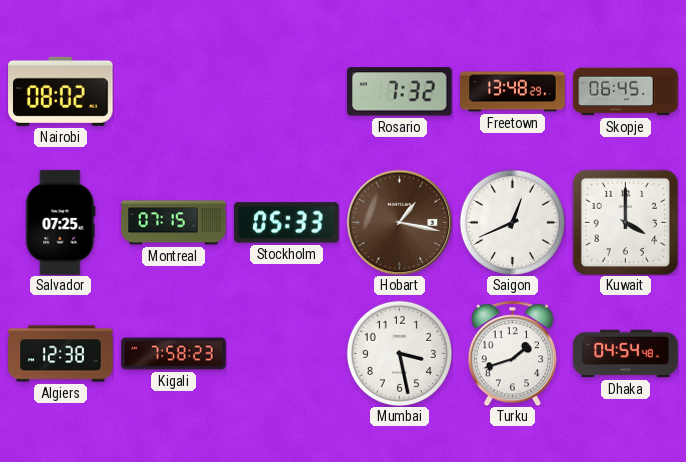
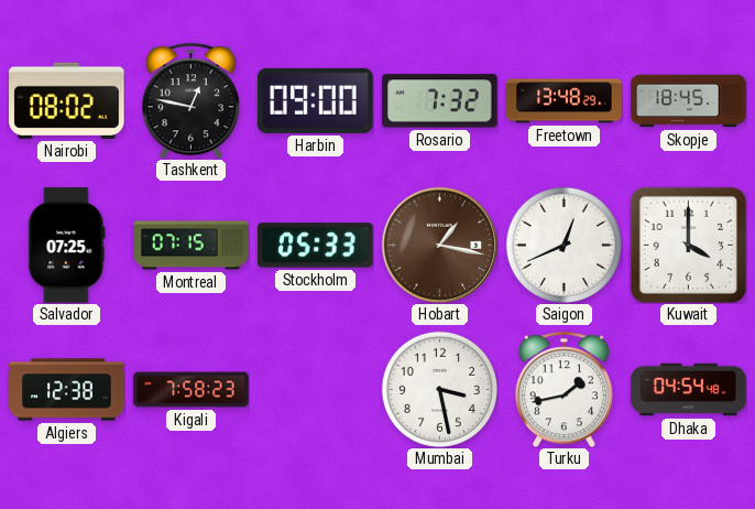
Tashkent: none -> 12:47
Harbin: none -> 09:00
Skopje: 06:45 -> 18:45
Turku: 1:42 -> 1:43
